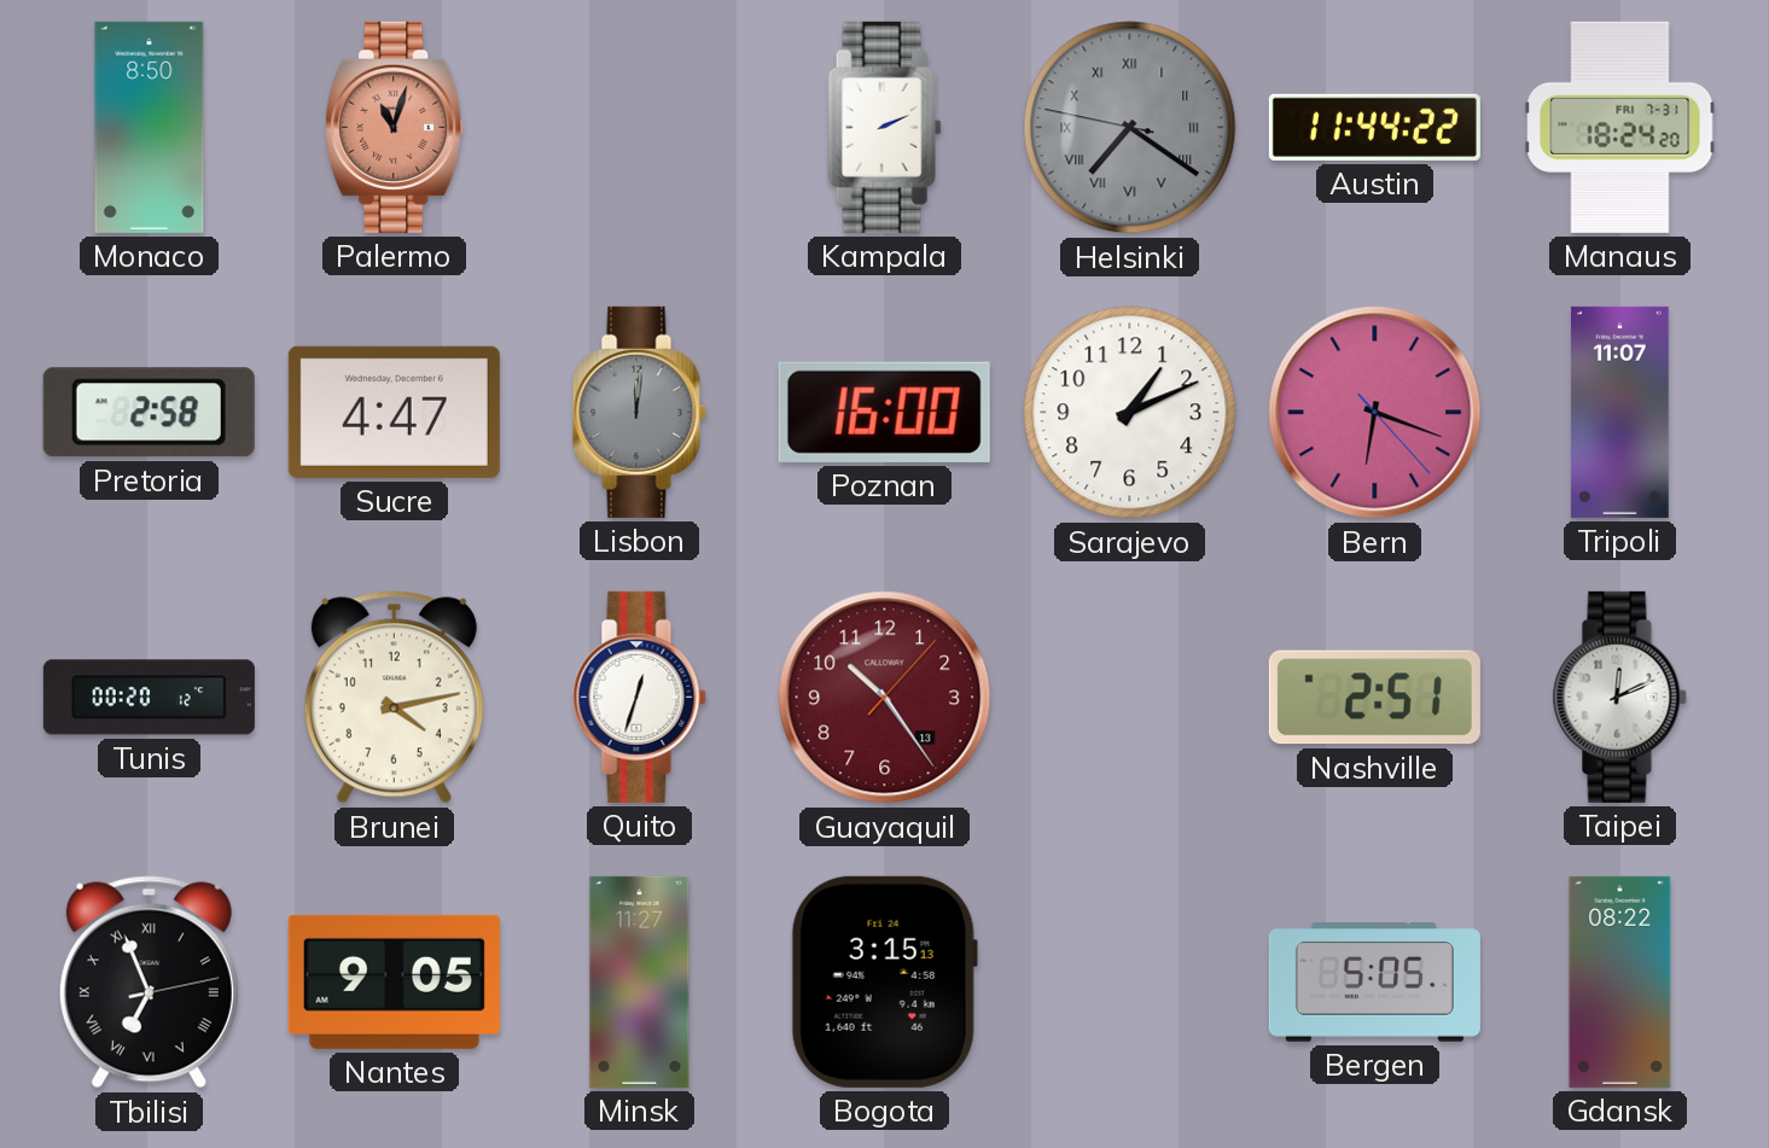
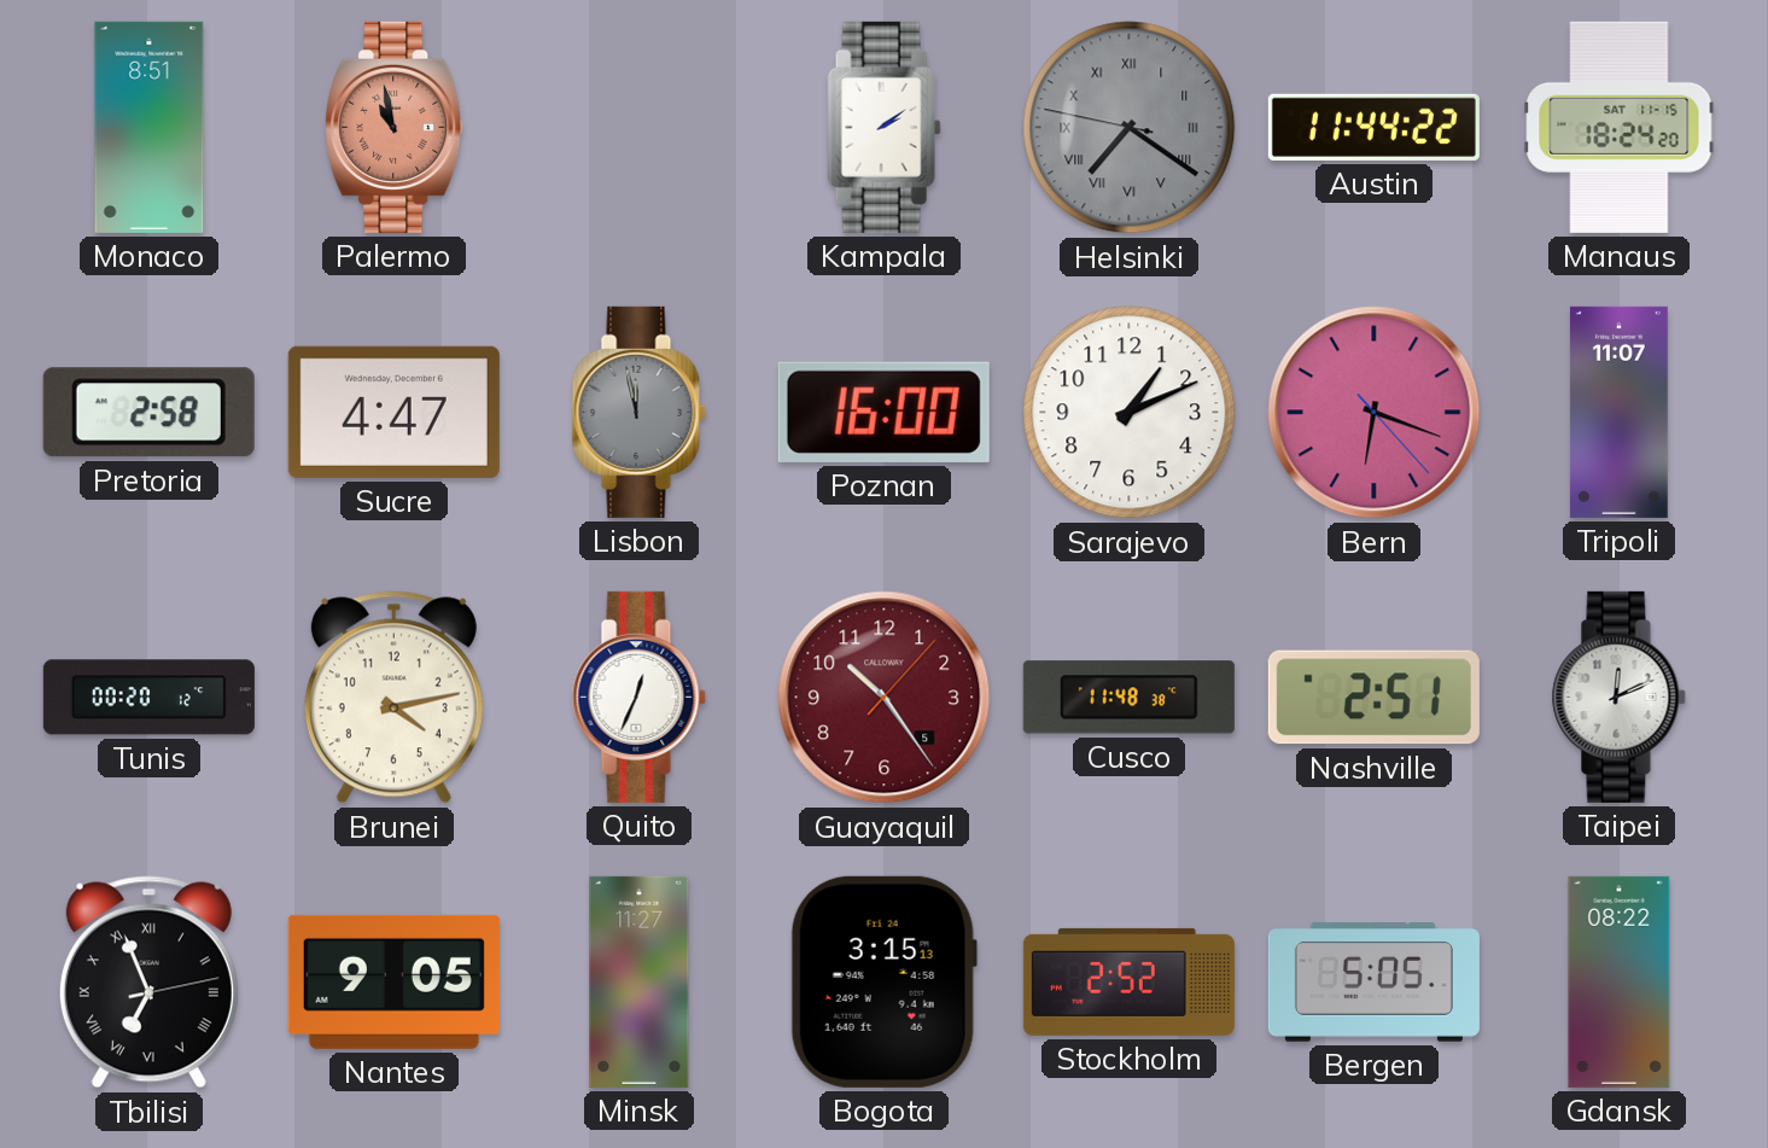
Monaco: 8:50 -> 8:51
Palermo: 11:03 -> 10:58
Kampala: 2:11 -> 2:09
Manaus date: FRI 7-31 -> SAT 11-15
Lisbon: 12:01 -> 11:58
Quito: 12:33 -> 12:34
Guayaquil date: 13 -> 5
Cusco: none -> 11:48
Stockholm: none -> 2:52
